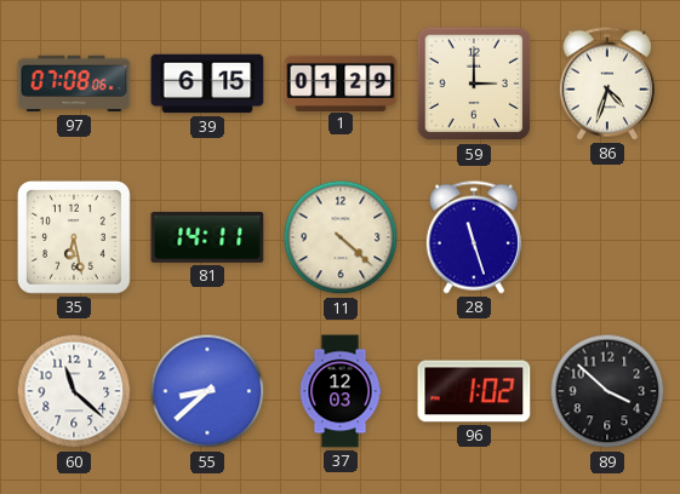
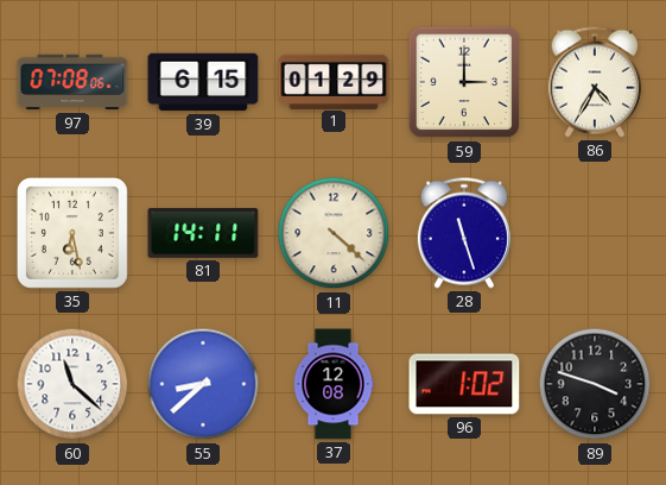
86: 4:33 -> 4:35
37: 12:03 -> 12:08
89: 3:52 -> 3:48
